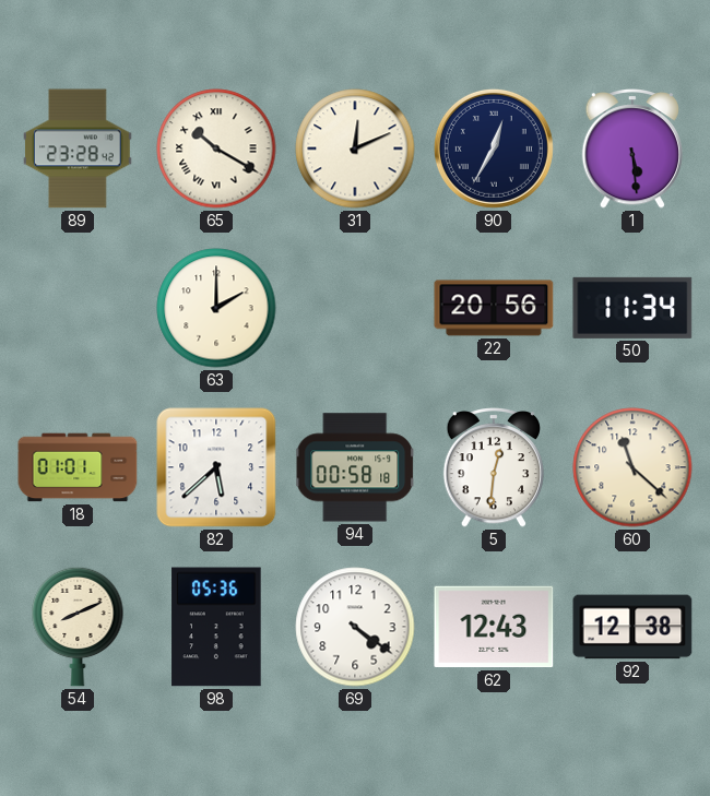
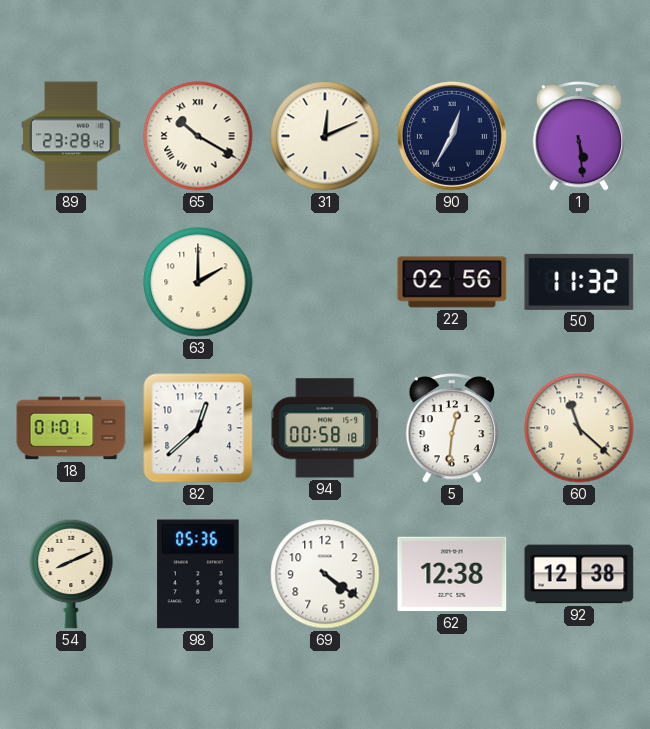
22: 20:56 -> 02:56
50: 11:34 -> 11:32
82: 5:38 -> 12:38
62: 12:43 -> 12:38
